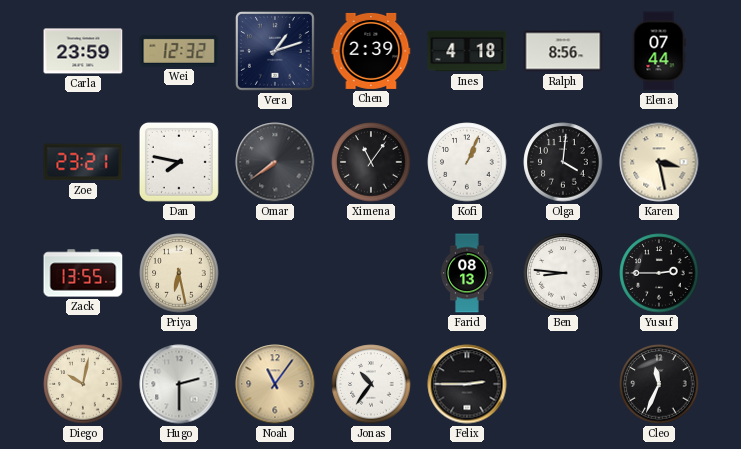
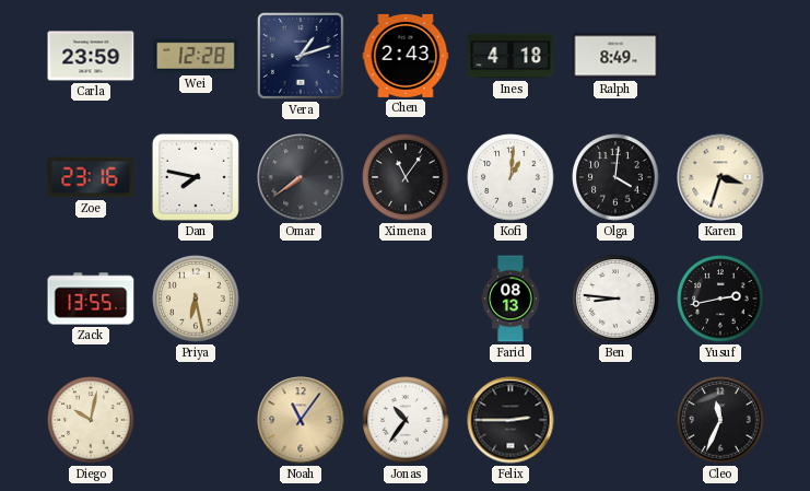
Wei: 12:32 -> 12:28
Chen: 2:39 -> 2:43
Ralph: 8:56 -> 8:49
Elena: 07:44 -> none
Zoe: 23:21 -> 23:16
Kofi: 1:04 -> 1:01
Karen: 3:28 -> 3:33
Yusuf: 2:45 -> 2:43
Hugo: 2:30 -> none
